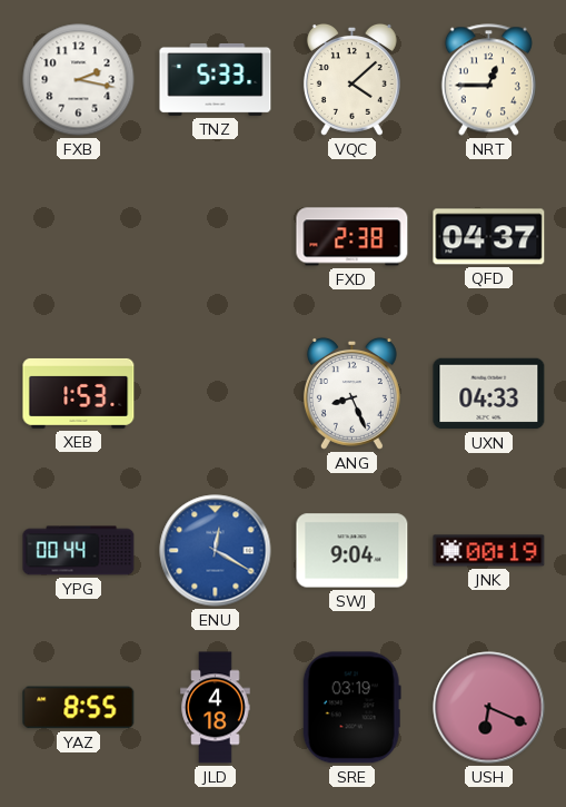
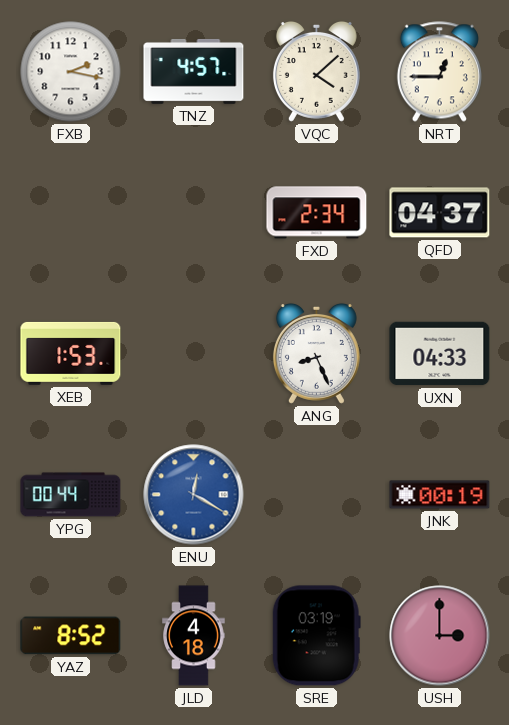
TNZ: 5:33 -> 4:57
FXD: 2:38 -> 2:34
SWJ: 9:04 -> none
YAZ: 8:55 -> 8:52
USH: 6:19 -> 3:00
